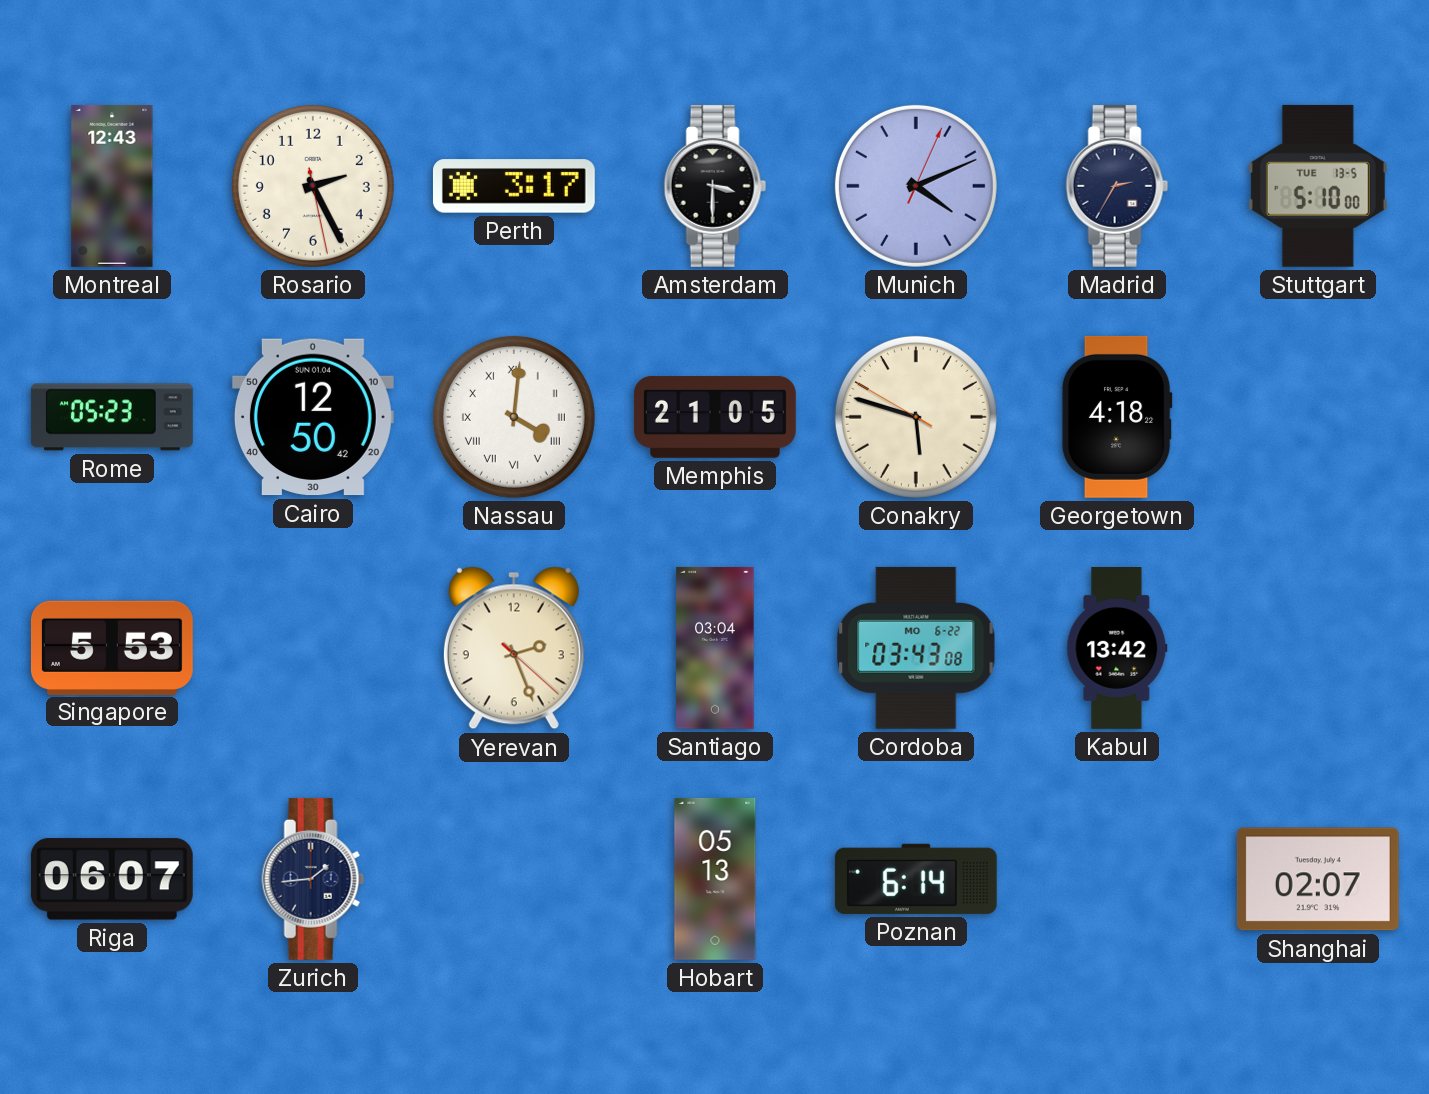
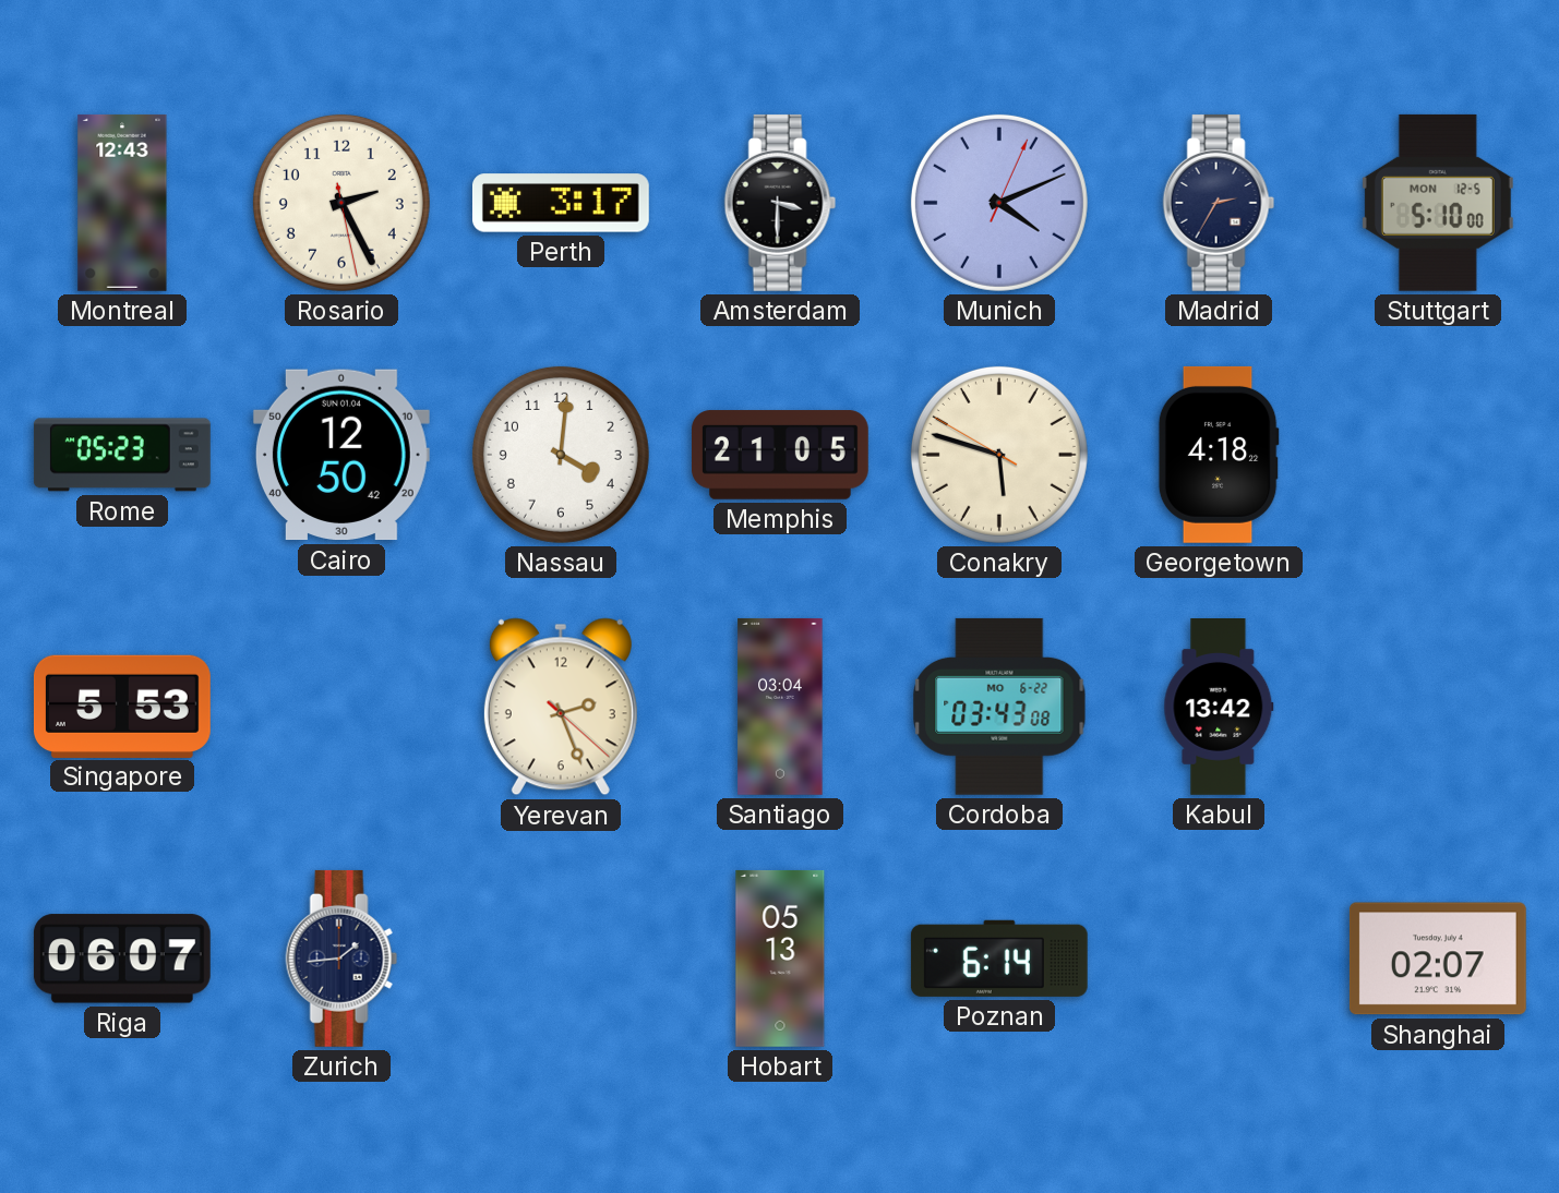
Stuttgart date: TUE 13-5 -> MON 12-5
Nassau numerals: Roman -> Arabic
